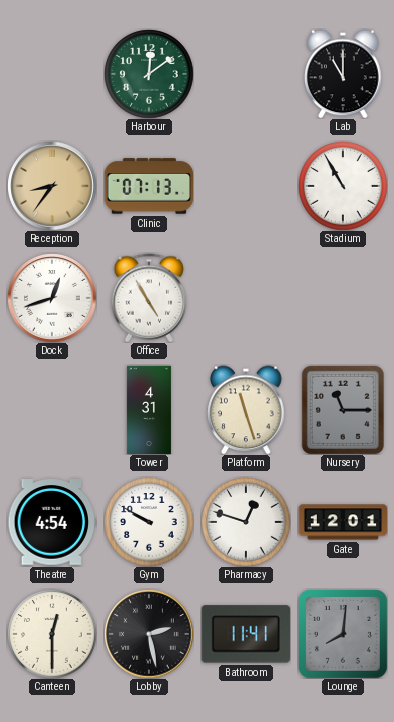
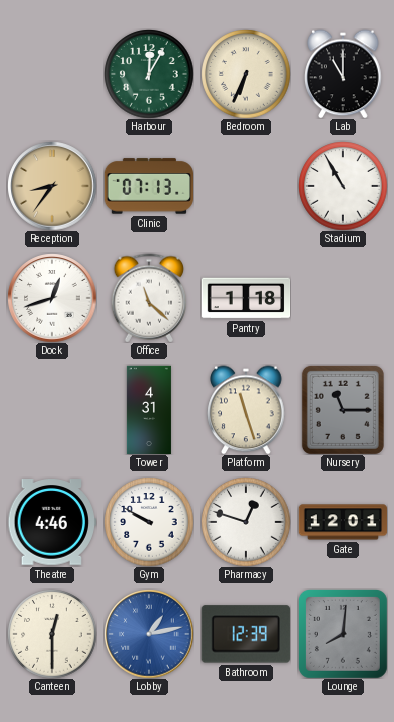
Harbour: 12:09 -> 12:05
Bedroom: none -> 6:34
Office: 4:55 -> 11:22
Pantry: none -> 1:18
Theatre: 4:54 -> 4:46
Lobby: 2:28 -> 1:13
Lobby dial: black -> blue
Bathroom: 11:41 -> 12:39
